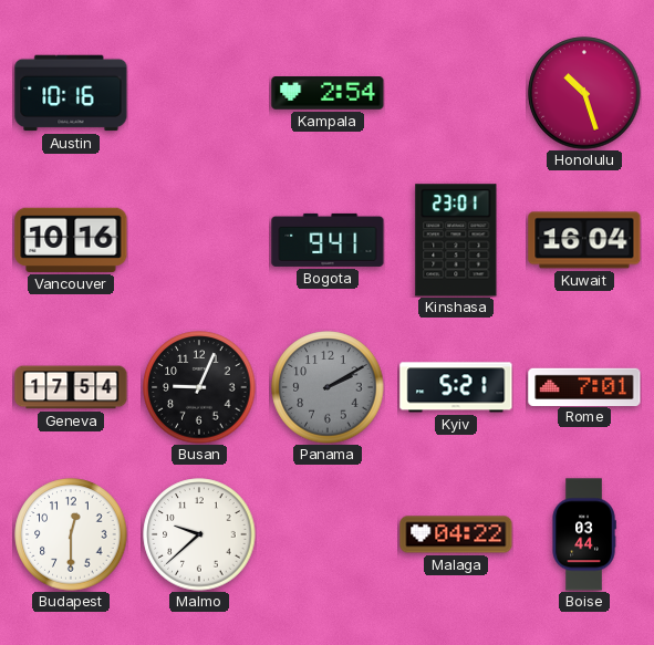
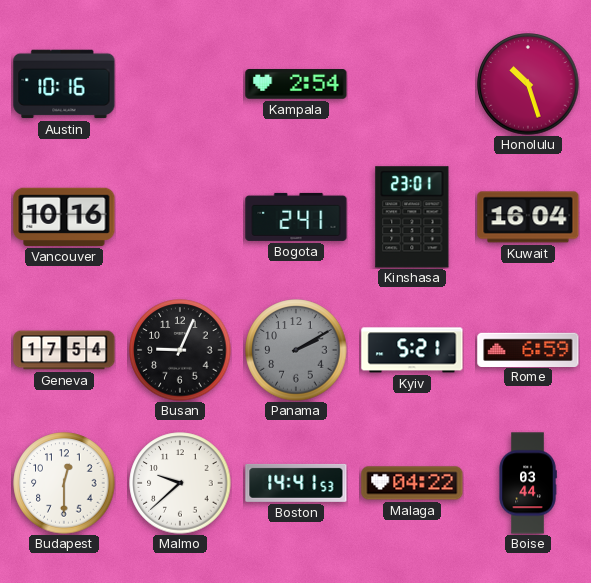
Bogota: 9:41 -> 2:41
Rome: 7:01 -> 6:59
Boston: none -> 14:41
